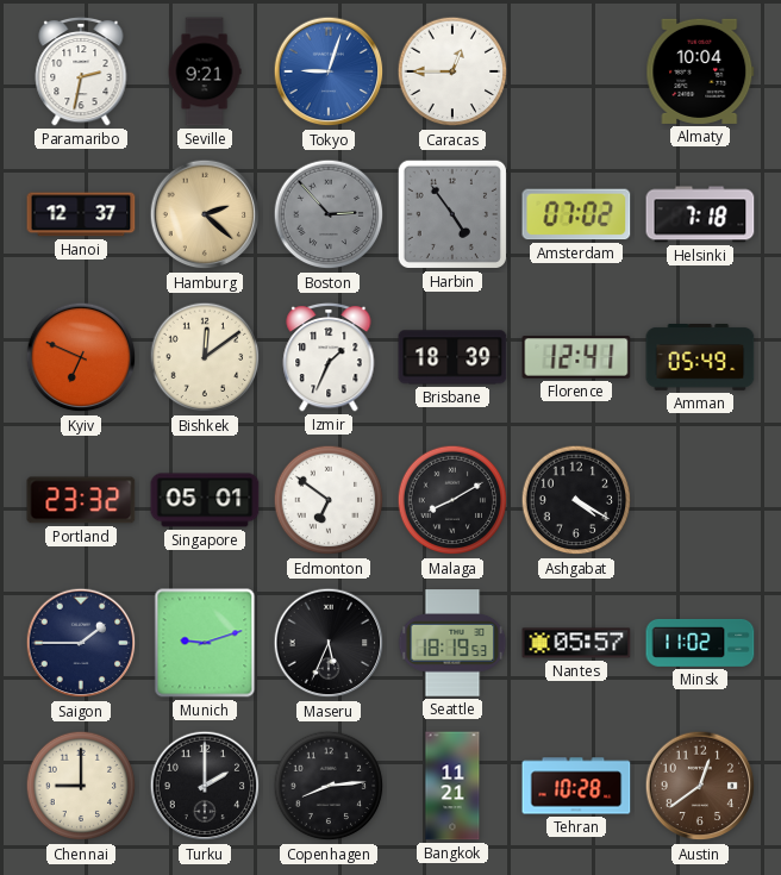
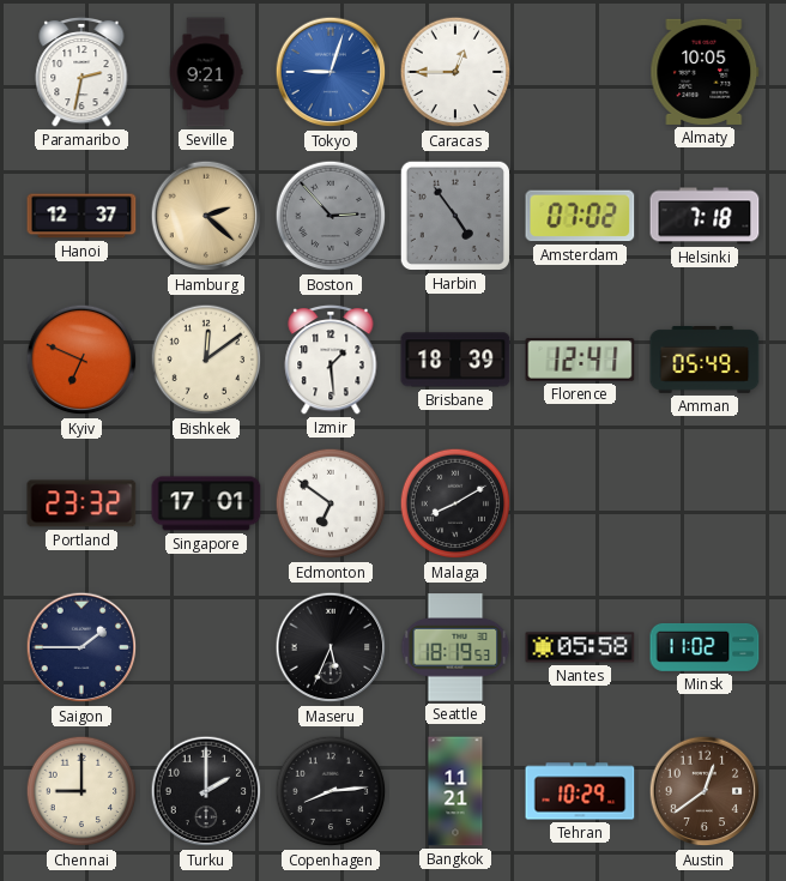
Almaty: 10:04 -> 10:05
Izmir: 1:34 -> 1:29
Singapore: 05:01 -> 17:01
Ashgabat: 4:20 -> none
Munich: 9:12 -> none
Nantes: 05:57 -> 05:58
Tehran: 10:28 -> 10:29
